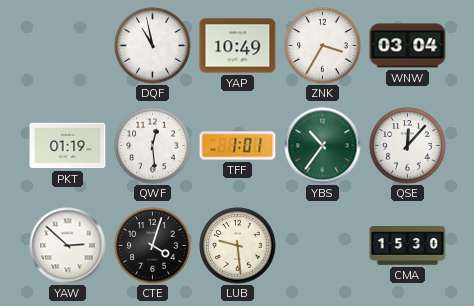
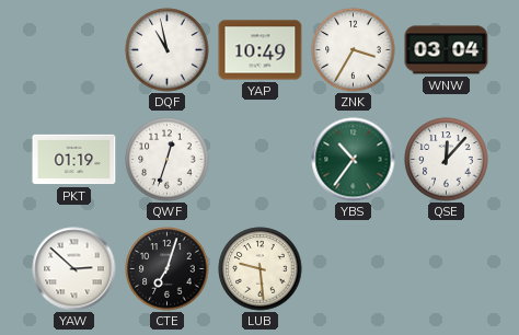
QWF: 12:29 -> 12:33
TFF: 1:01 -> none
CTE: 4:03 -> 7:03
CMA: 15:30 -> none
